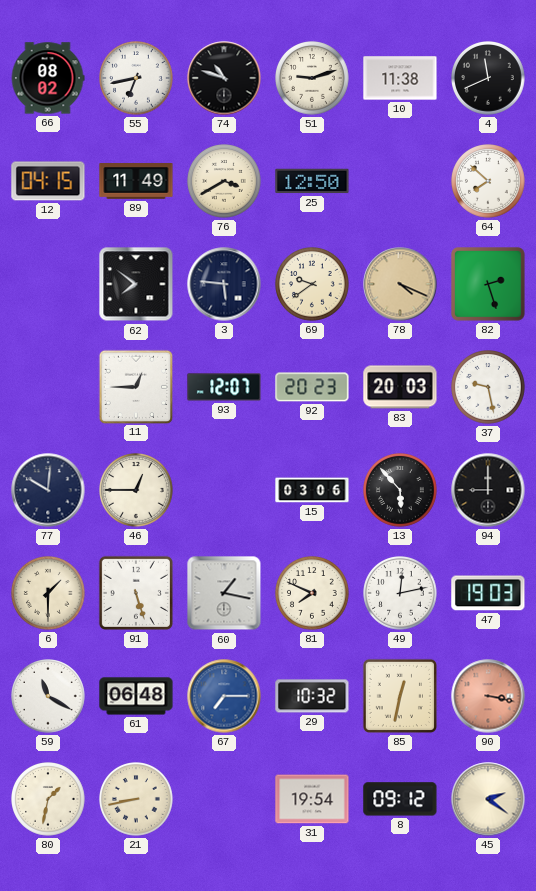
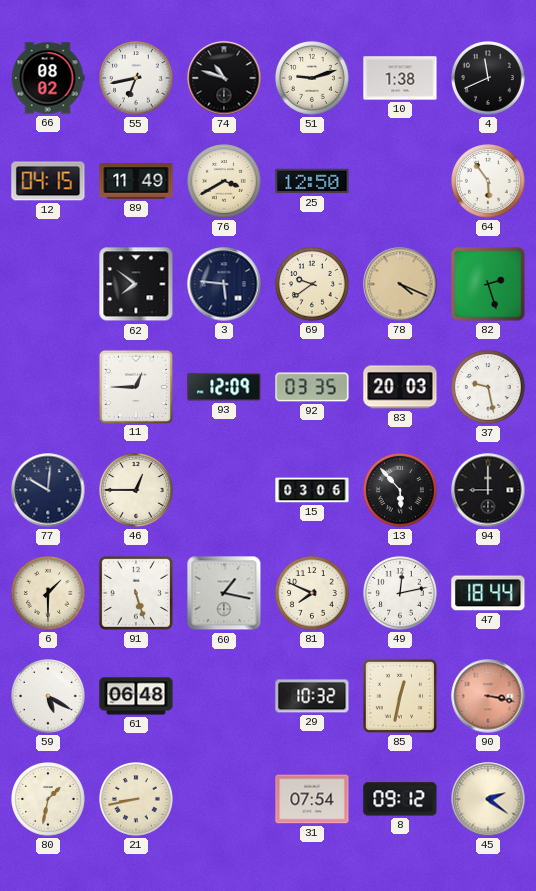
10: 11:38 -> 1:38
64: 7:52 -> 5:54
93: 12:07 -> 12:09
92: 20:23 -> 03:35
47: 19:03 -> 18:44
59: 11:20 -> 5:20
67: 7:15 -> none
31: 19:54 -> 07:54
